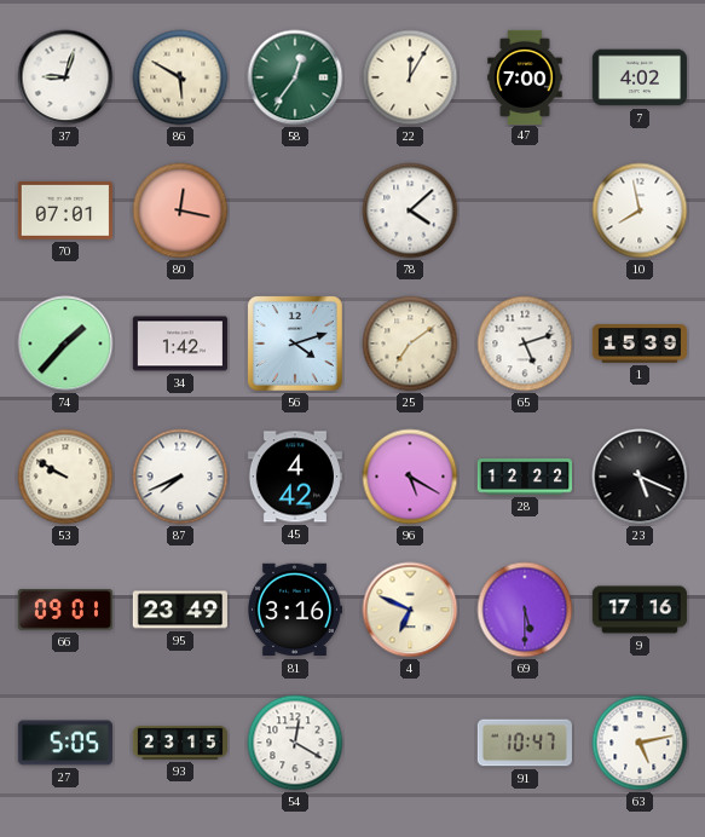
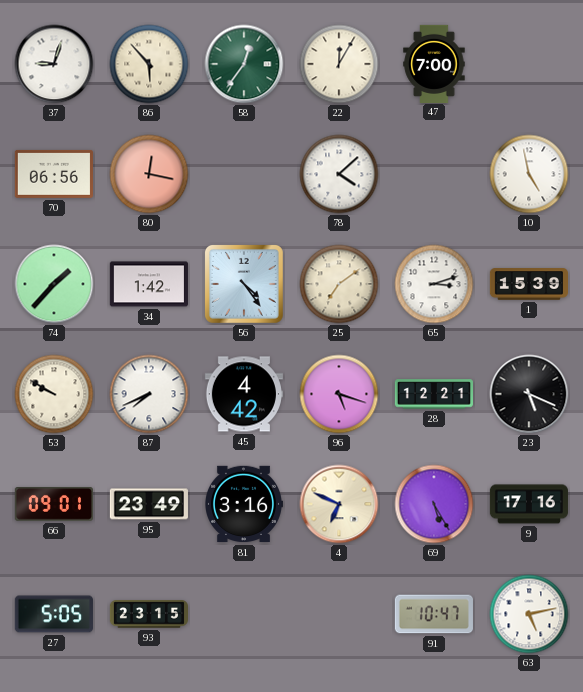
86: 5:50 -> 5:53
7: 4:02 -> none
70: 07:01 -> 06:56
10: 7:58 -> 4:58
56: 4:12 -> 4:24
65: 5:12 -> 3:12
96: 5:20 -> 5:18
28: 12:22 -> 12:21
69: 5:30 -> 5:25
54: 12:20 -> none
